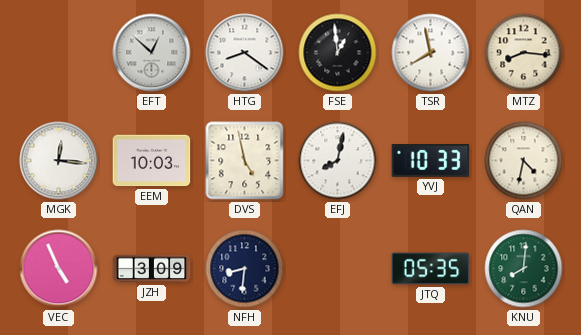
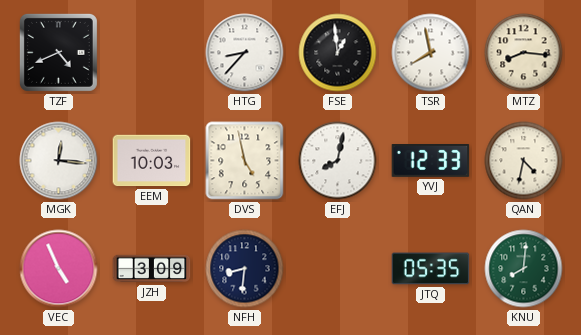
TZF: none -> 4:41
EFT: 12:52 -> none
HTG: 8:21 -> 8:37
YVJ: 10:33 -> 12:33
